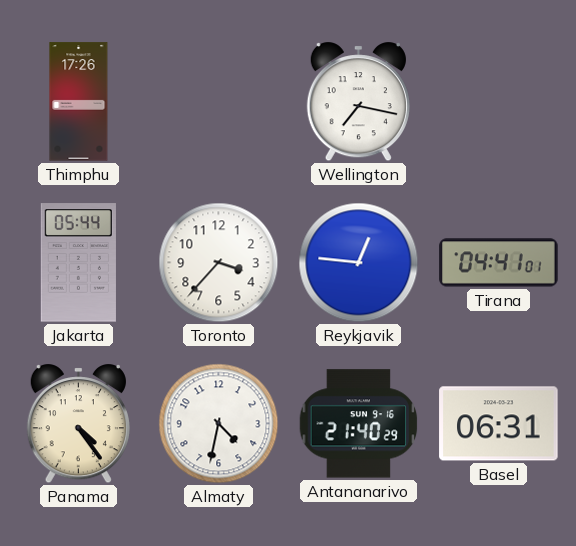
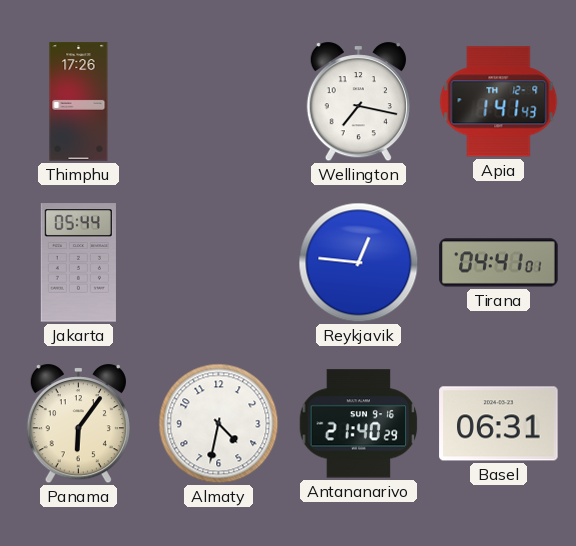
Apia: none -> 1:41
Toronto: 3:37 -> none
Panama: 4:24 -> 6:06
